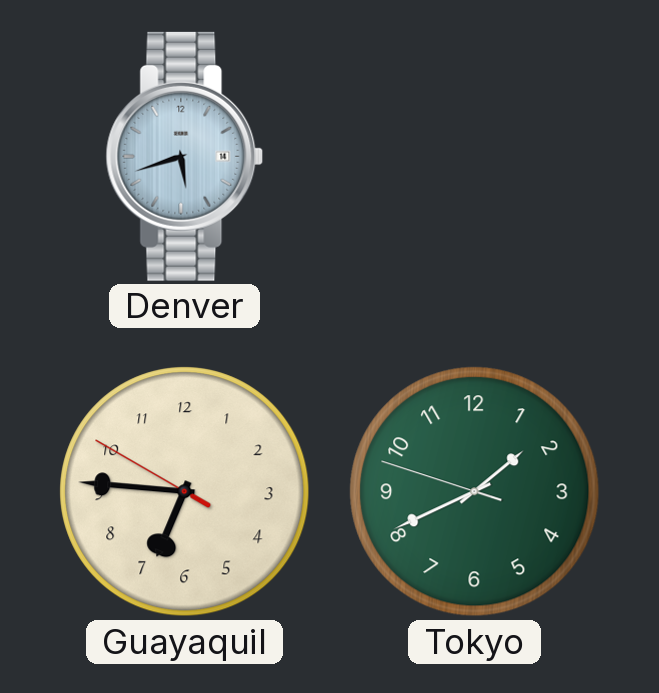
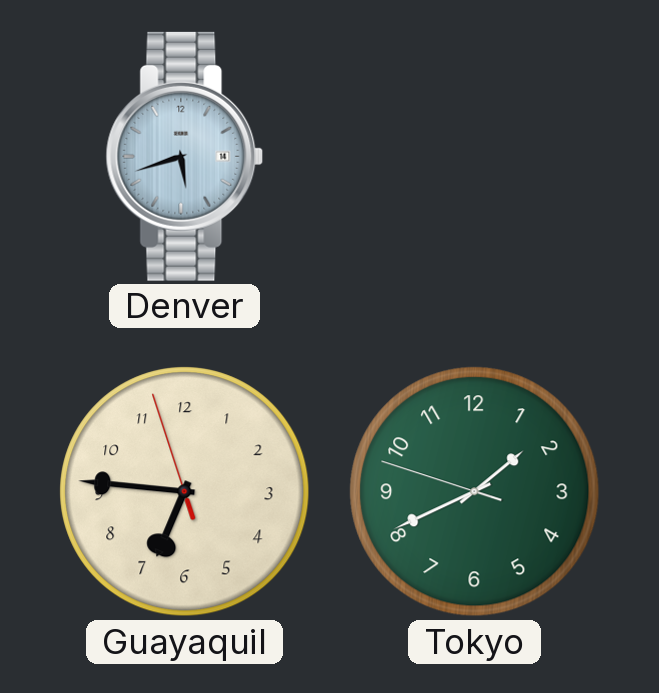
Guayaquil: 6:45:50 -> 6:45:57
